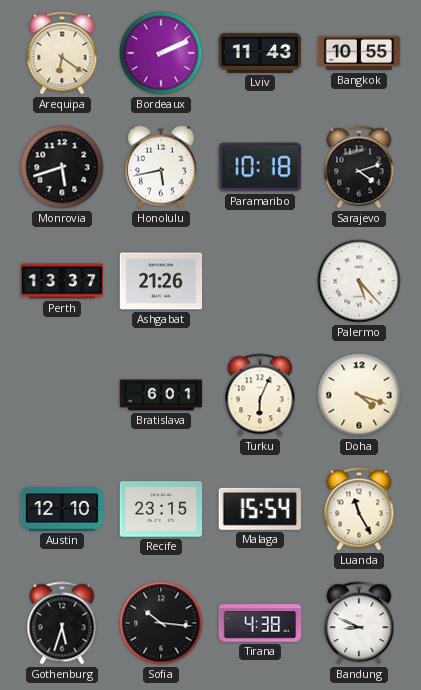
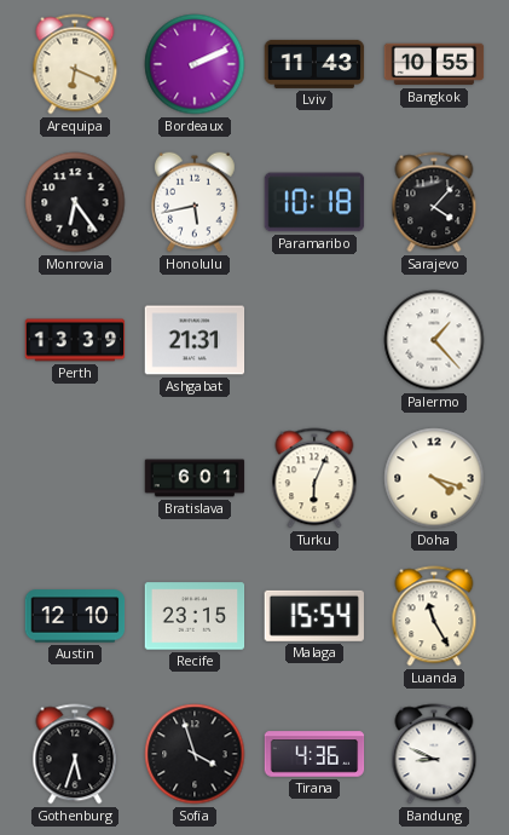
Arequipa: 6:21 -> 6:19
Monrovia: 5:42 -> 6:24
Sarajevo: 4:12 -> 4:07
Perth: 13:37 -> 13:39
Ashgabat: 21:26 -> 21:31
Palermo: 5:23 -> 1:23
Sofia: 10:16 -> 3:57
Tirana: 4:38 -> 4:36
